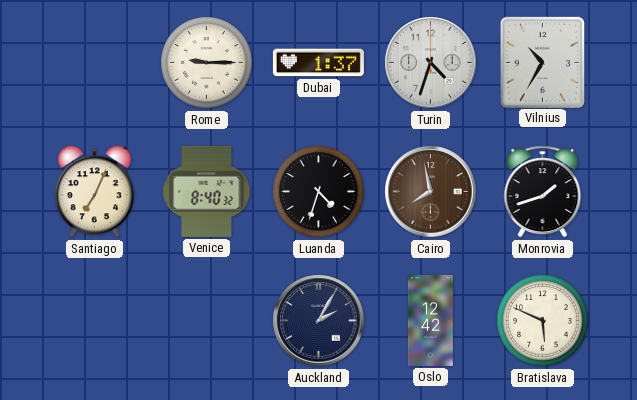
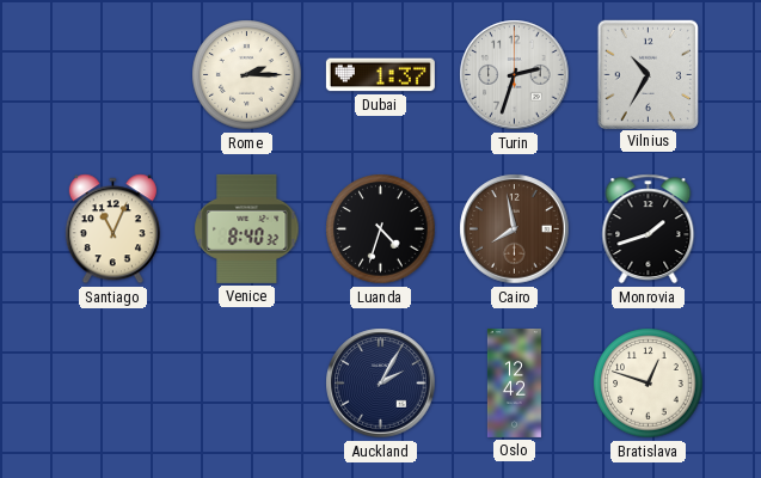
Rome: 9:15 -> 2:15
Turin: 4:33 -> 2:33
Santiago: 7:04 -> 11:04
Bratislava: 5:49 -> 12:48
